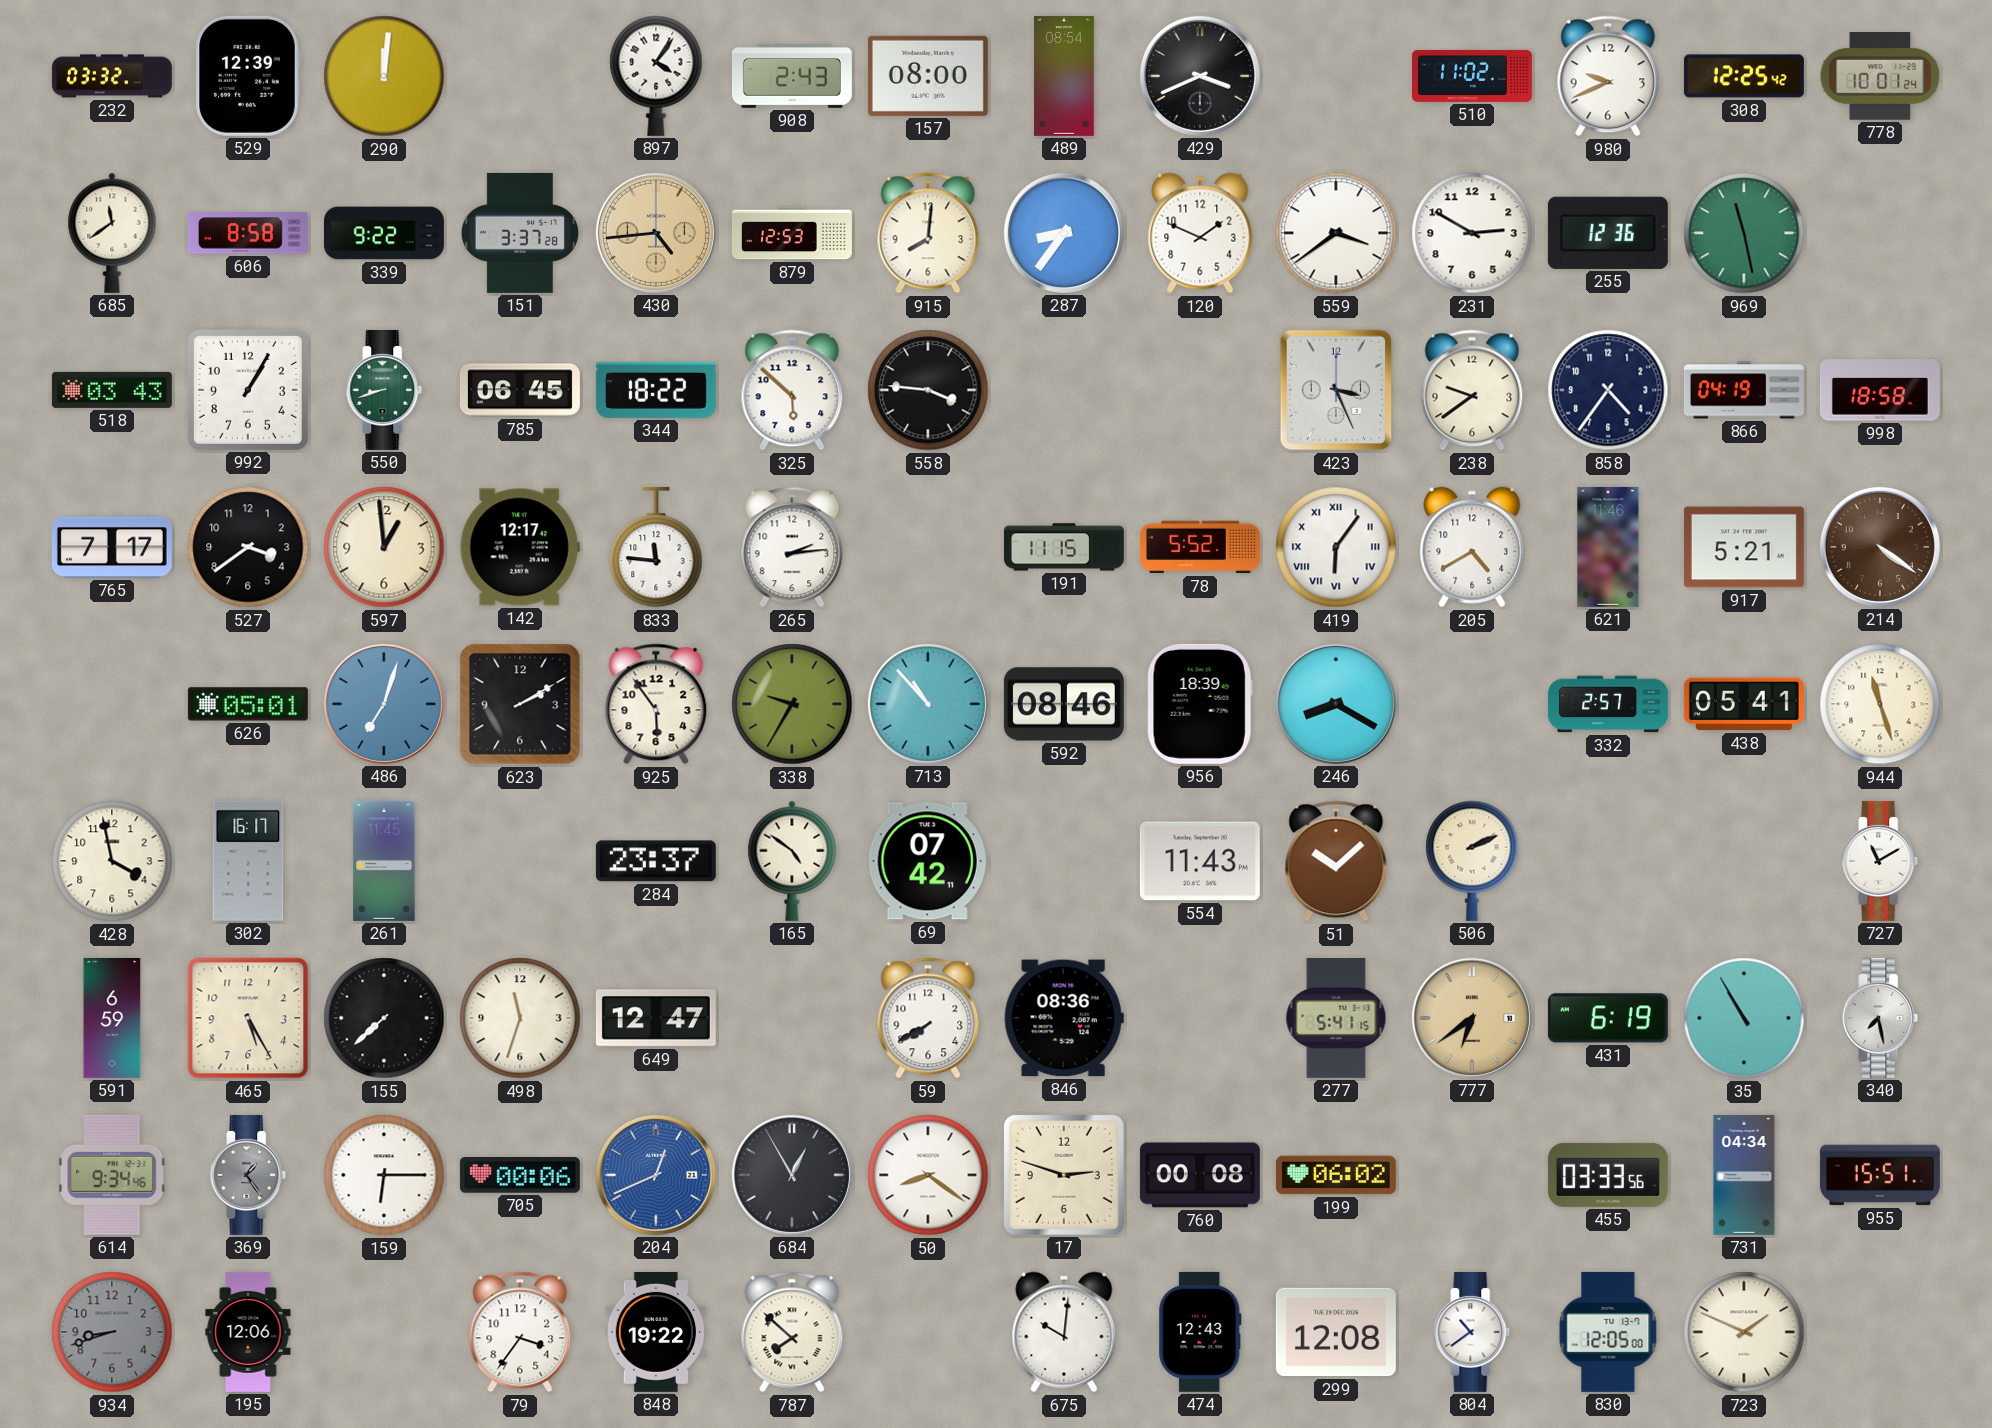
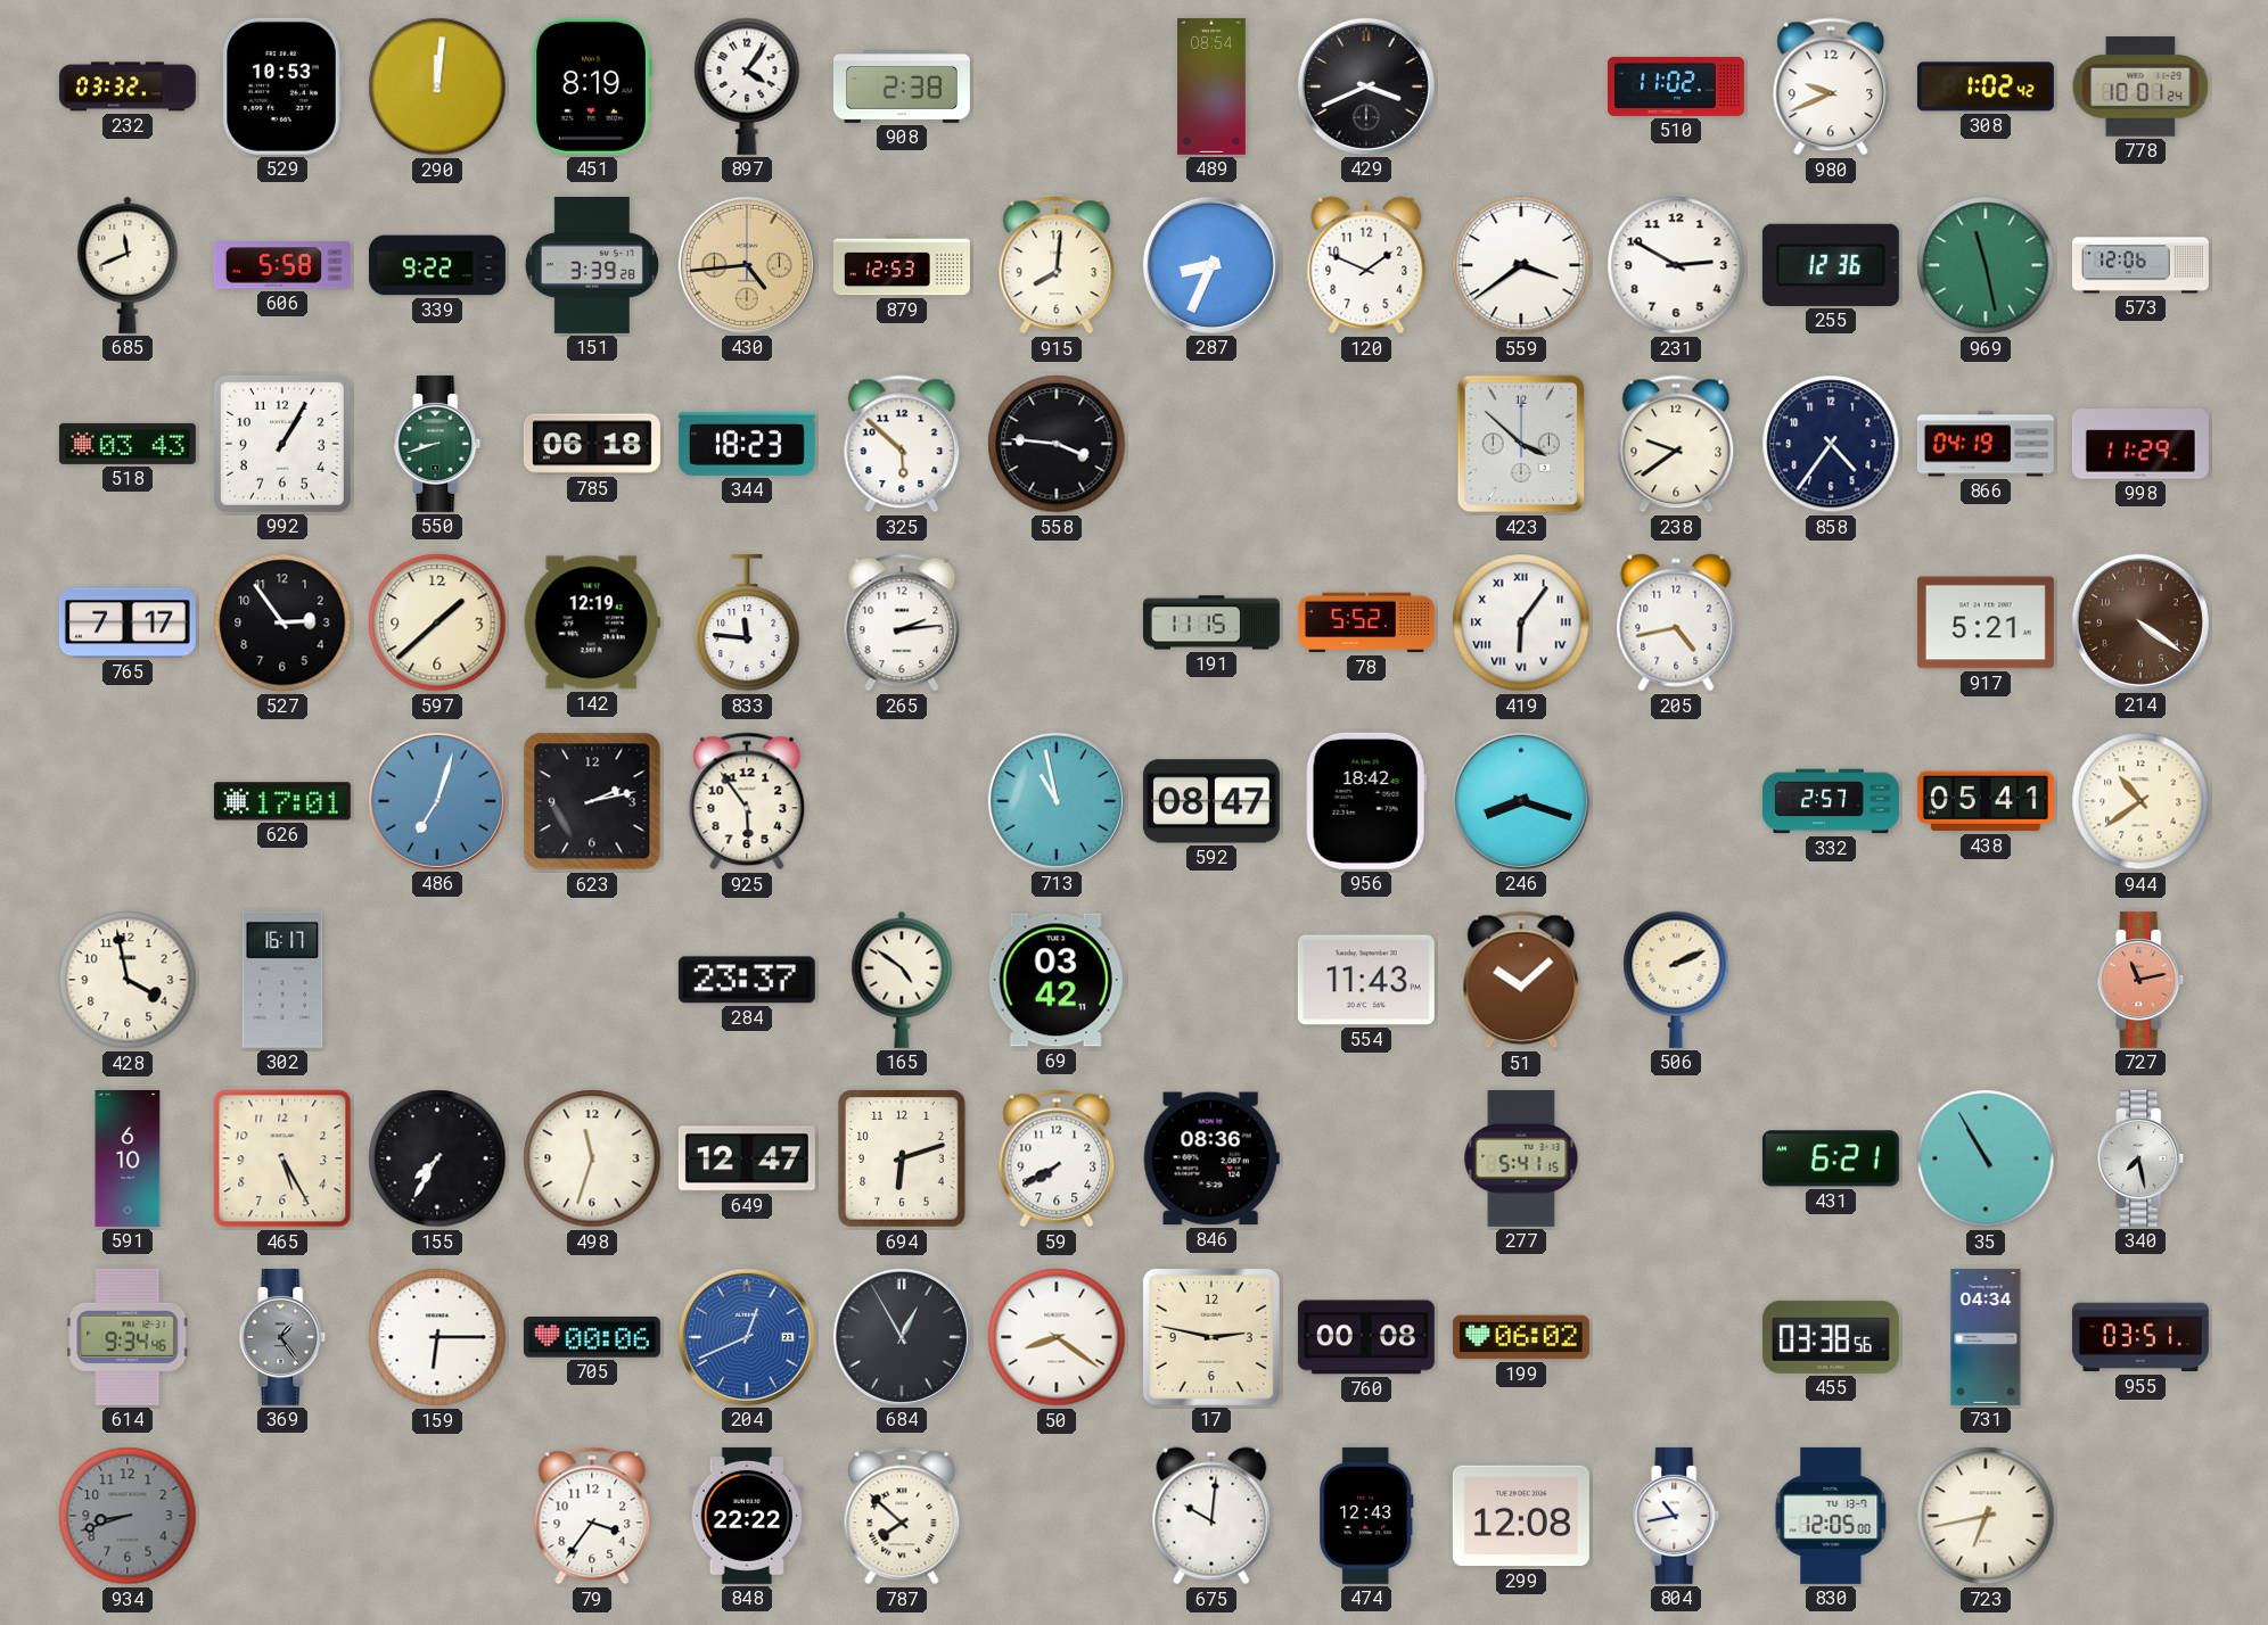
529: 12:39 -> 10:53
451: none -> 8:19
908: 2:43 -> 2:38
157: 08:00 -> none
308: 12:25 -> 1:02
685: 11:39 -> 11:41
606: 8:58 -> 5:58
151: 3:37 -> 3:39
287: 8:36 -> 8:34
573: none -> 12:06
785: 06:45 -> 06:18
344: 18:22 -> 18:23
423: 3:26 -> 3:52
998: 18:58 -> 11:29
527: 3:39 -> 2:54
597: 12:59 -> 1:38
142: 12:17 -> 12:19
205: 4:40 -> 4:43
621: 11:46 -> none
626: 05:01 -> 17:01
623: 2:10 -> 2:13
338: 9:35 -> none
713: 10:53 -> 10:58
592: 08:46 -> 08:47
956: 18:39 -> 18:42
246: 8:20 -> 8:18
944: 11:27 -> 10:39
261: 11:45 -> none
69: 07:42 -> 03:42
727: 11:10 -> 11:13
727 dial: white -> salmon
591: 6:59 -> 6:10
155: 7:38 -> 7:35
694: none -> 6:12
777: 6:39 -> none
431: 6:19 -> 6:21
17: 2:48 -> 2:47
455: 03:33 -> 03:38
955: 15:51 -> 03:51
195: 12:06 -> none
848: 19:22 -> 22:22
804: 10:39 -> 10:43
723: 1:49 -> 6:43
